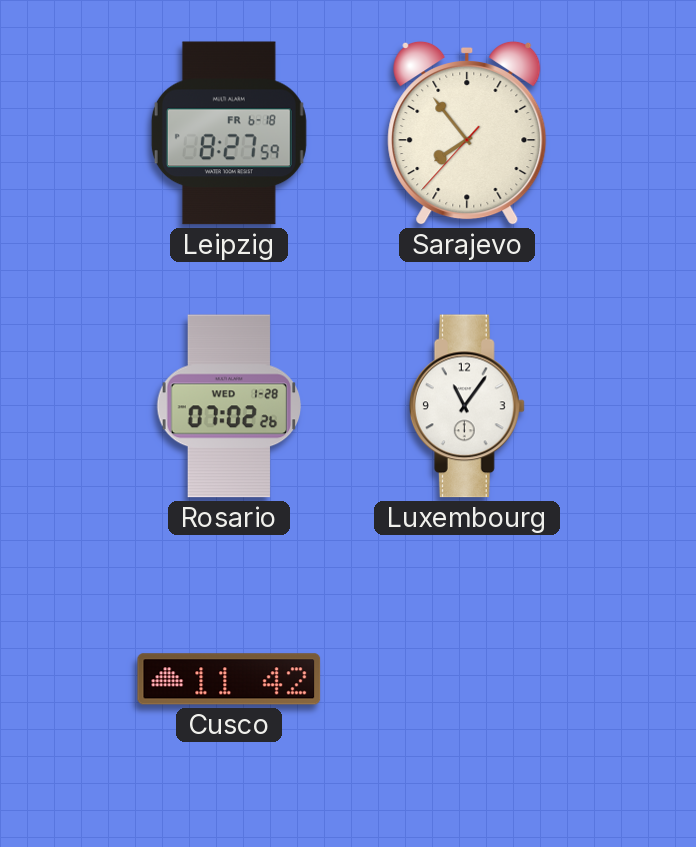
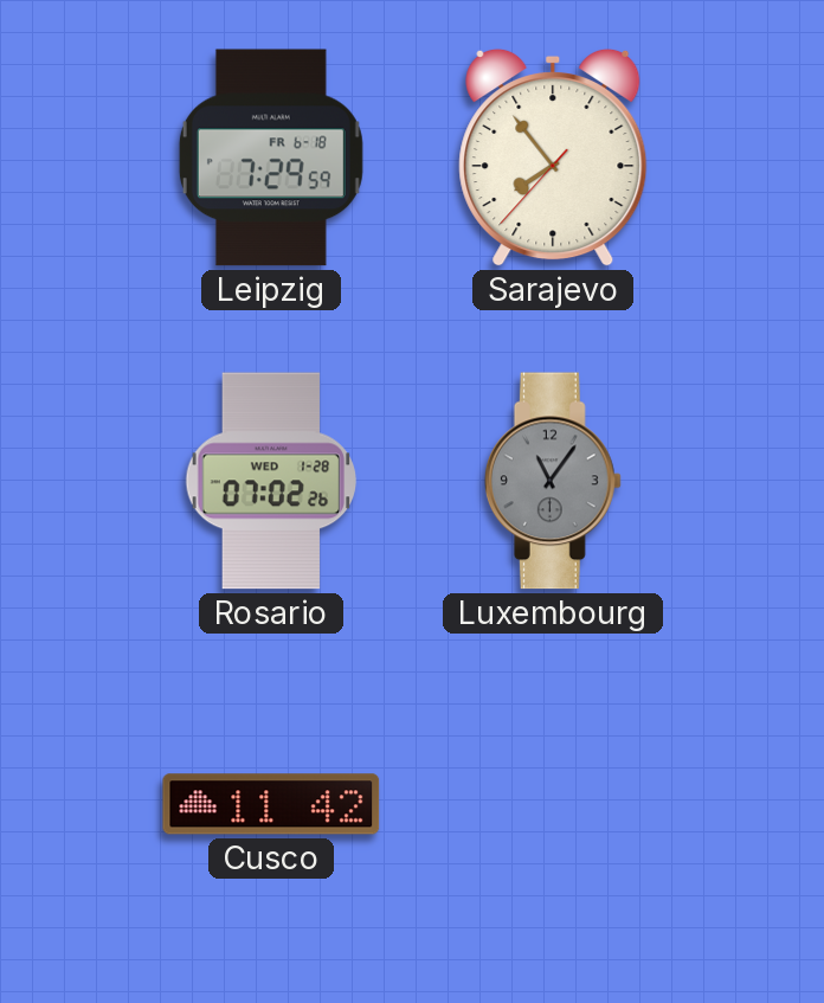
Leipzig: 8:27 -> 7:29
Luxembourg dial: white -> grey
